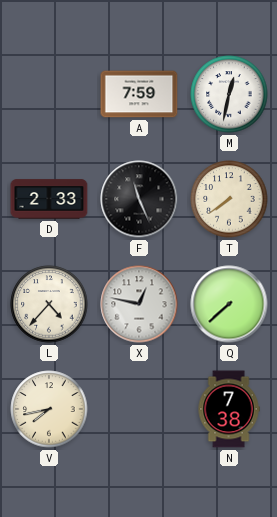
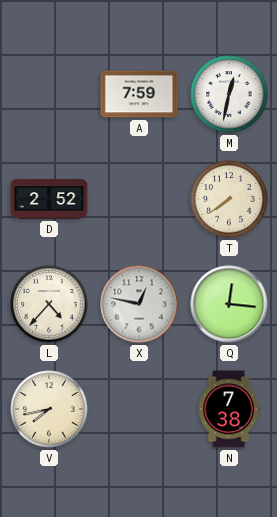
D: 2:33 -> 2:52
F: 11:26 -> none
Q: 7:38 -> 12:16
